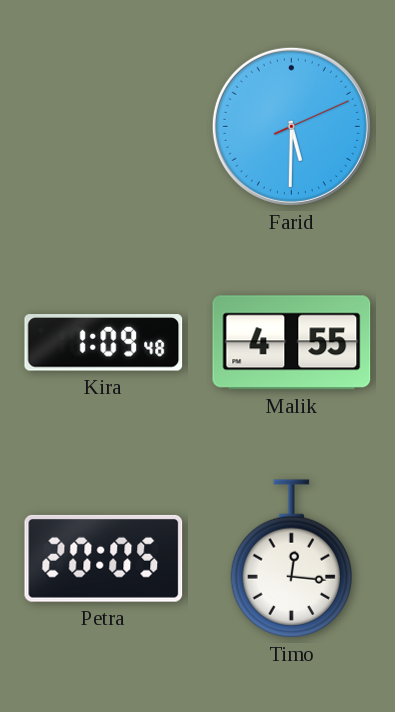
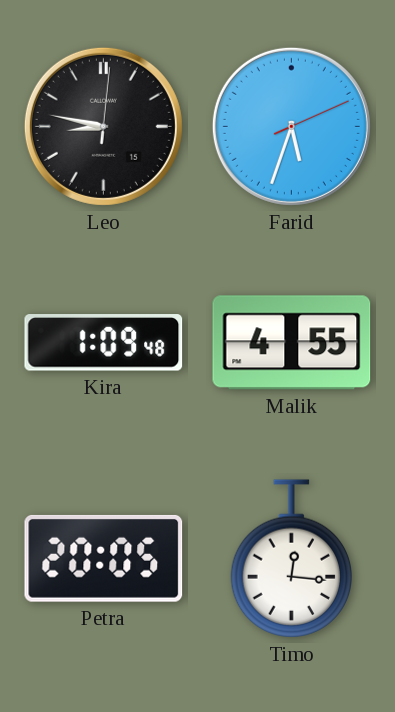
Leo: none -> 8:47
Farid: 5:30 -> 5:33
